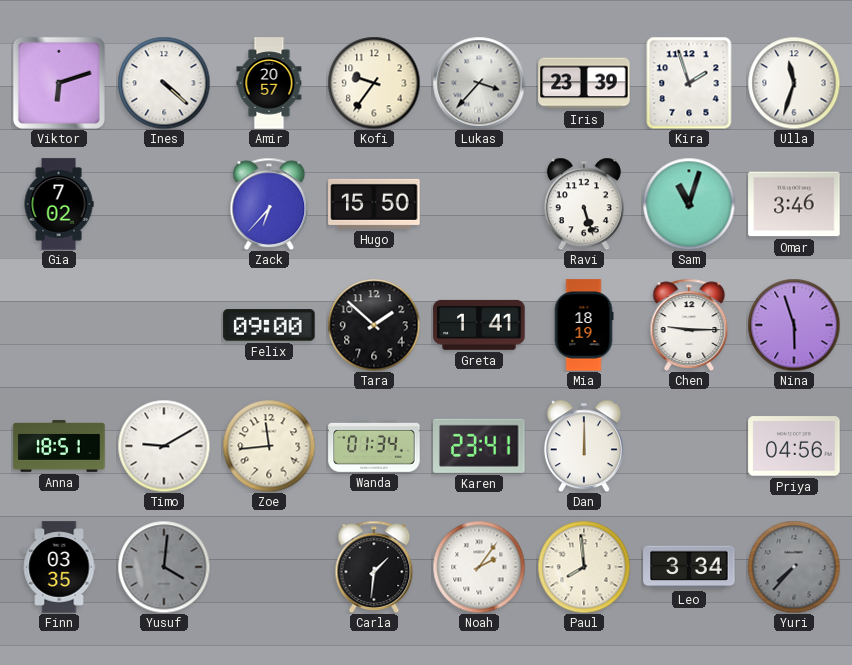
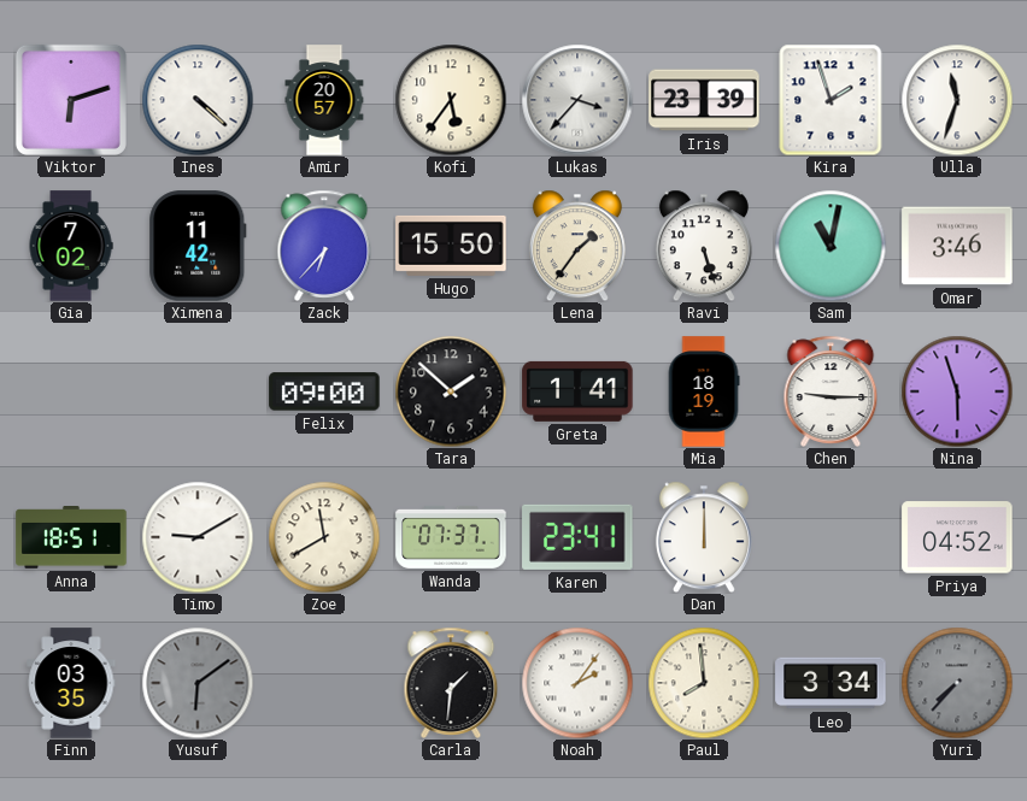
Kofi: 9:36 -> 5:36
Ximena: none -> 11:42
Lena: none -> 1:36
Sam: 11:03 -> 11:02
Zoe: 11:44 -> 11:40
Wanda: 01:34 -> 07:37
Priya: 04:56 -> 04:52
Yusuf: 4:01 -> 6:09
